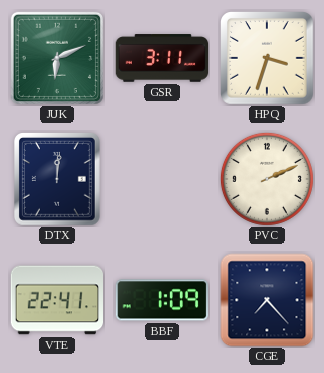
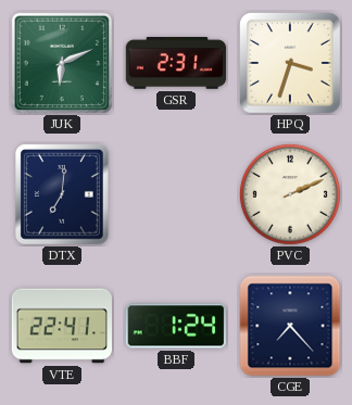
GSR: 3:11 -> 2:31
DTX: 12:01 -> 7:01
BBF: 1:09 -> 1:24
